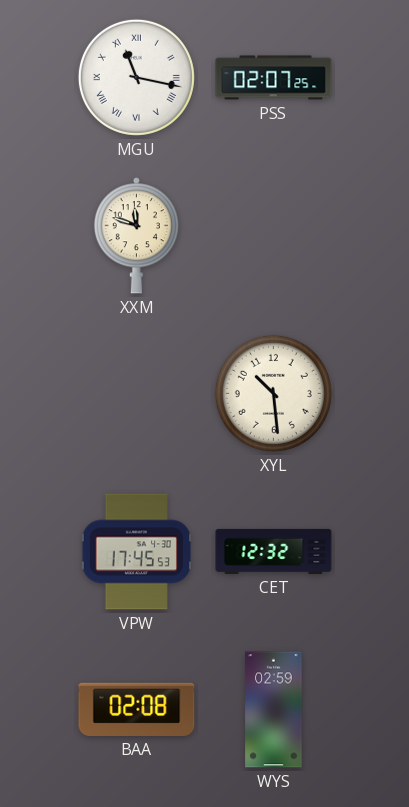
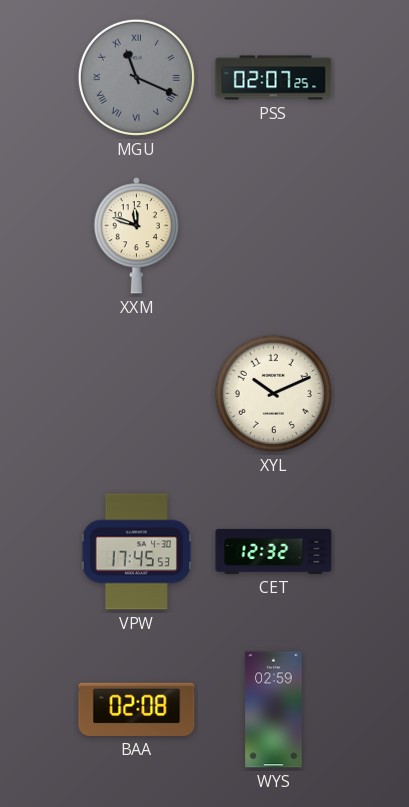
MGU: 11:17 -> 11:19
MGU dial: white -> grey
XYL: 10:29 -> 10:11
